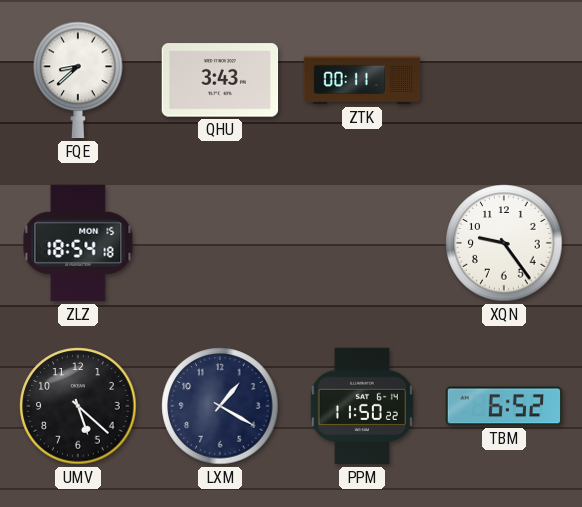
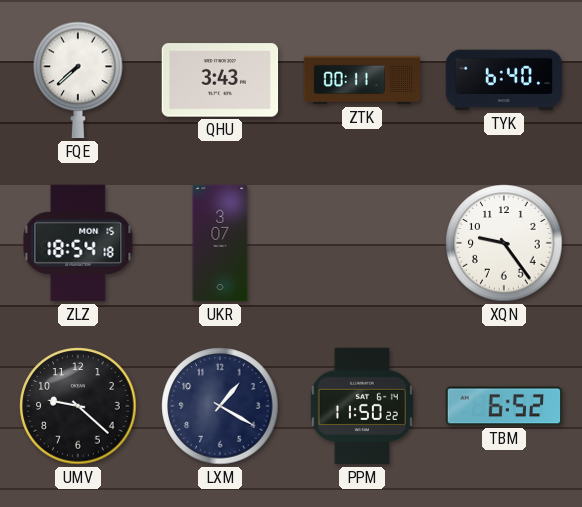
FQE: 8:38 -> 7:38
TYK: none -> 6:40
UKR: none -> 3:07
UMV: 5:22 -> 9:22
